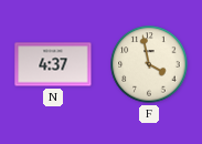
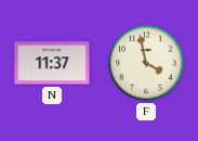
N: 4:37 -> 11:37
